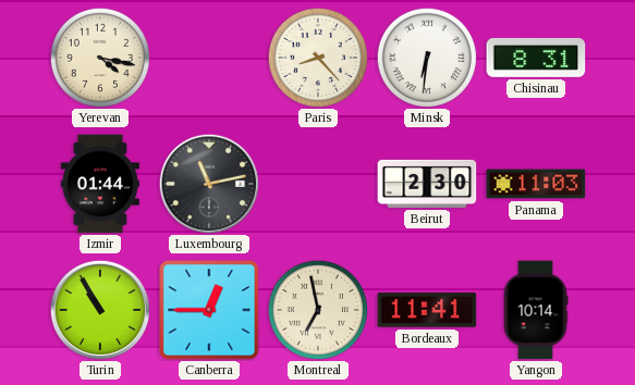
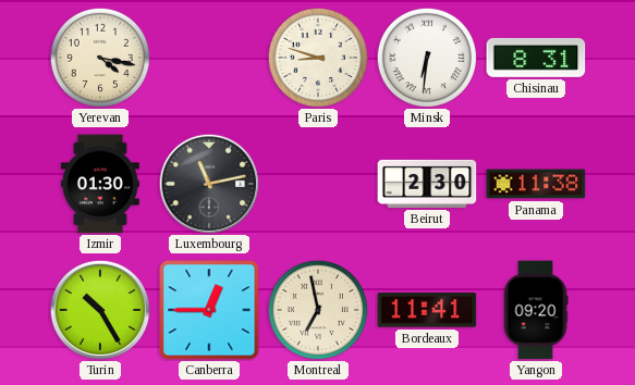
Paris: 8:23 -> 8:48
Izmir: 01:44 -> 01:30
Panama: 11:03 -> 11:38
Turin: 10:55 -> 10:25
Yangon: 10:14 -> 09:20
